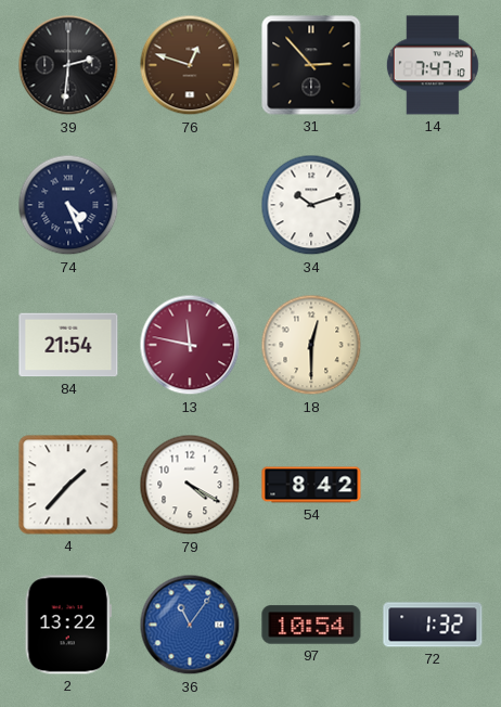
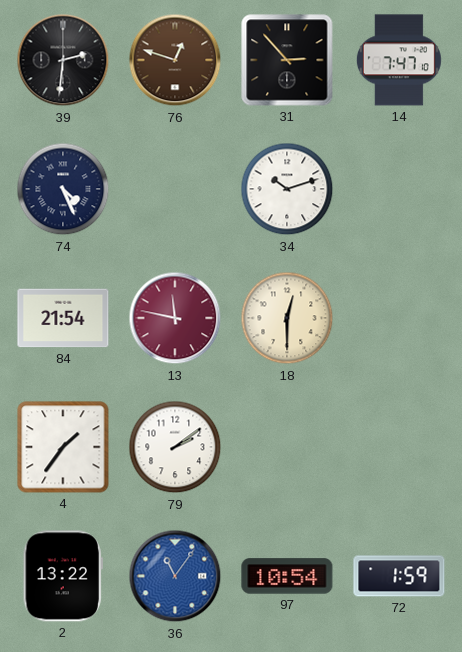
4: 1:37 -> 1:36
79: 4:20 -> 2:09
54: 8:42 -> none
72: 1:32 -> 1:59
